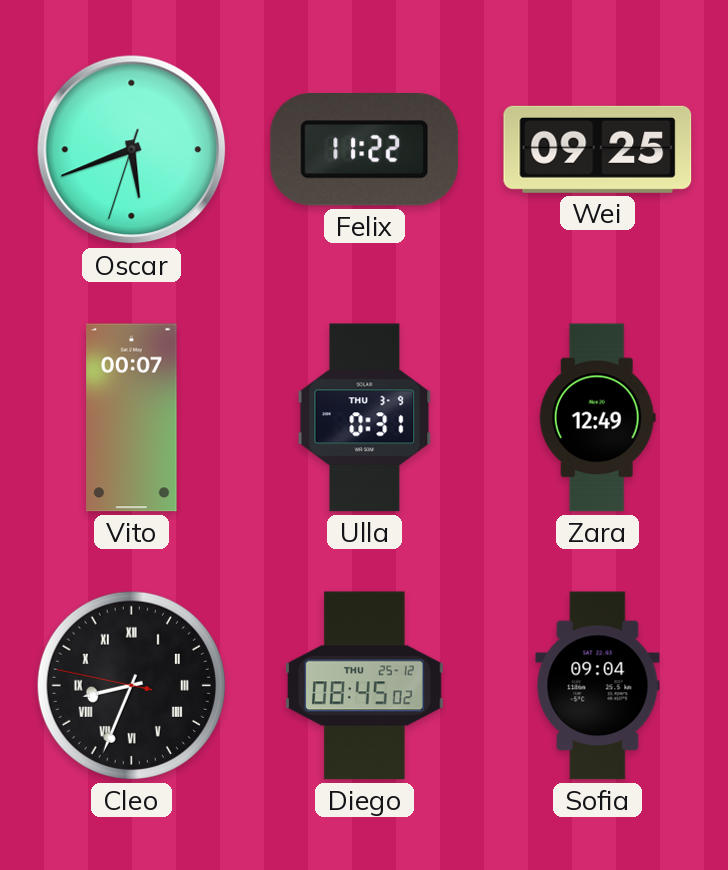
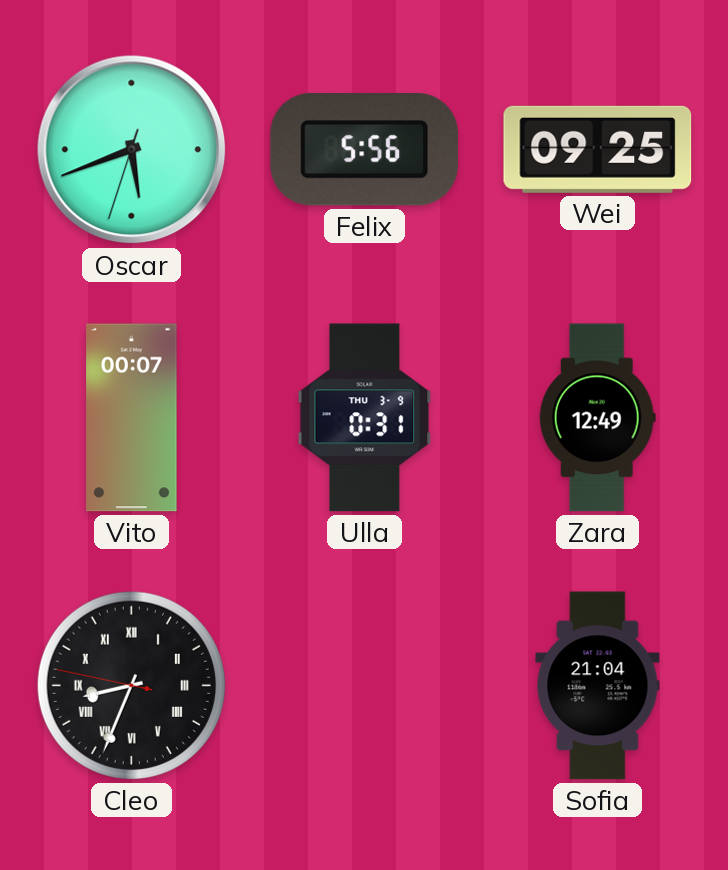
Felix: 11:22 -> 5:56
Diego: 08:45 -> none
Sofia: 09:04 -> 21:04
